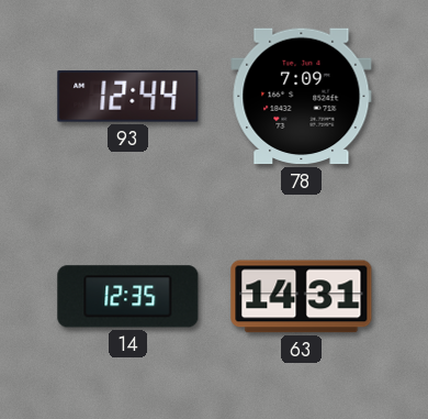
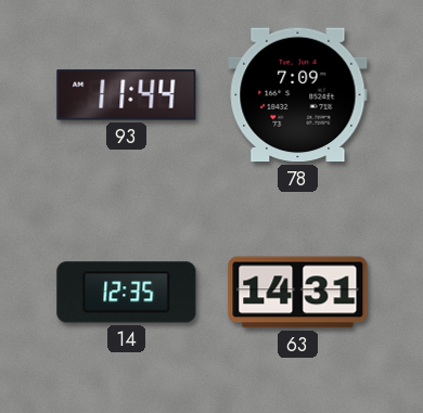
93: 12:44 -> 11:44
